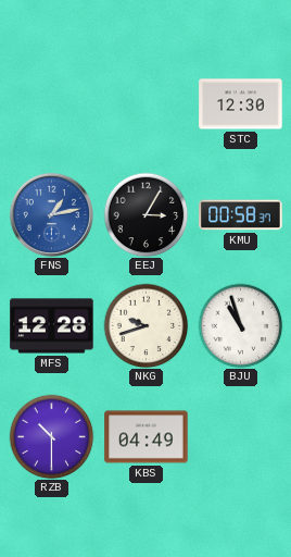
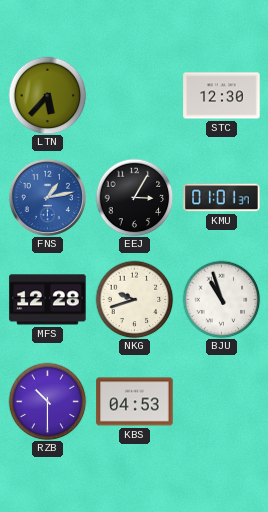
LTN: none -> 5:37
KMU: 00:58 -> 01:01
KBS: 04:49 -> 04:53
